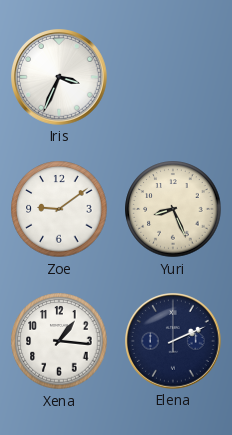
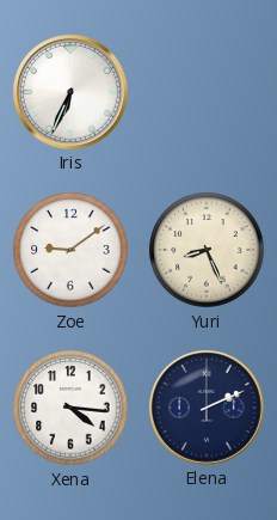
Iris: 3:34 -> 6:34
Xena: 1:16 -> 4:16
